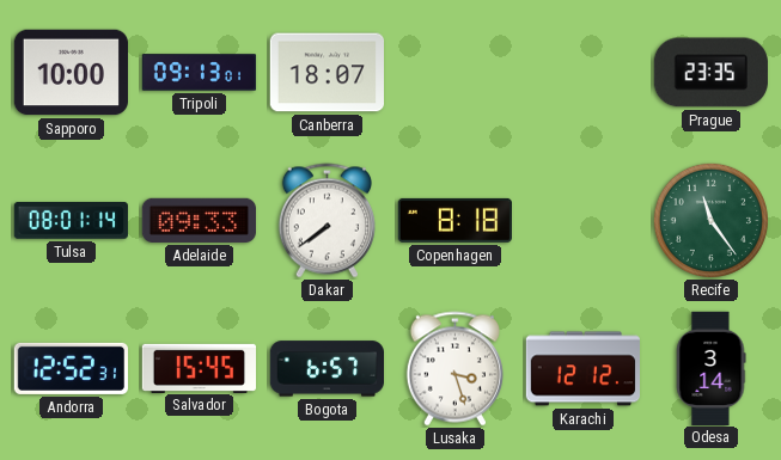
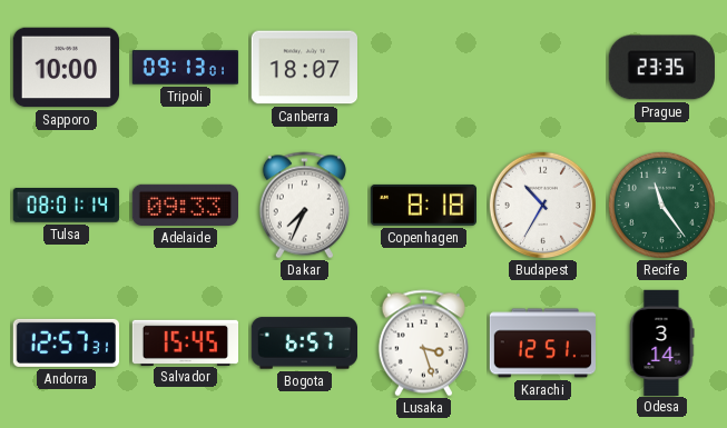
Dakar: 7:39 -> 7:34
Budapest: none -> 10:35
Andorra: 12:52 -> 12:57
Karachi: 12:12 -> 12:51
